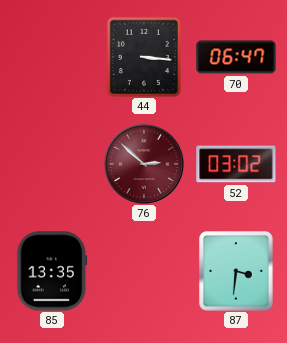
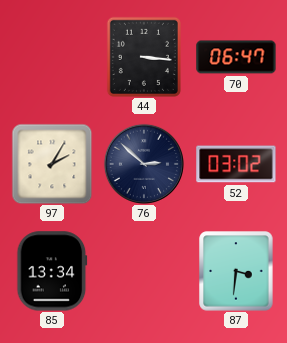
97: none -> 2:05
76 dial: burgundy -> navy
85: 13:35 -> 13:34
